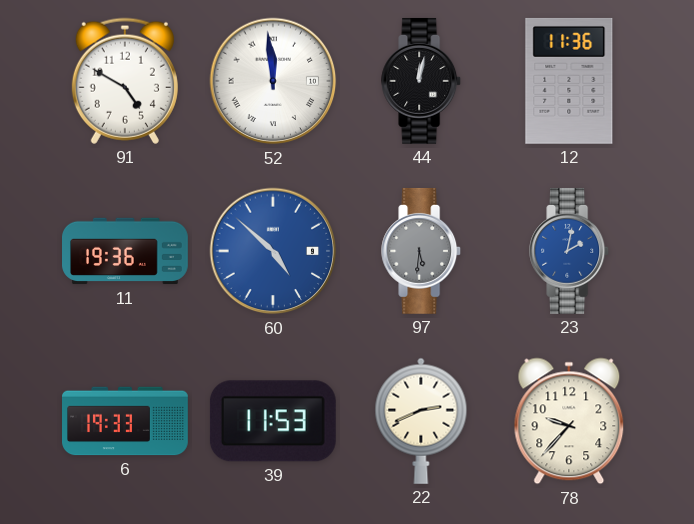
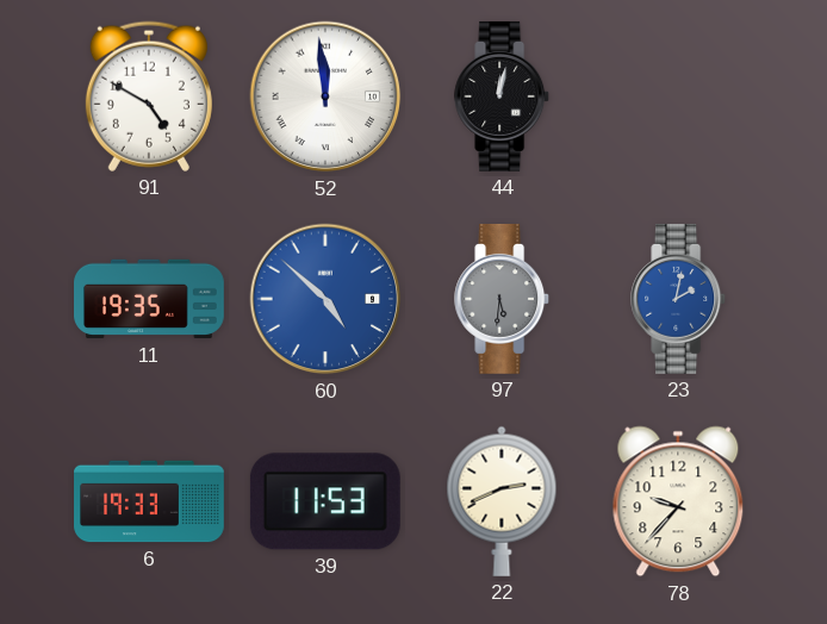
12: 11:36 -> none
11: 19:36 -> 19:35
